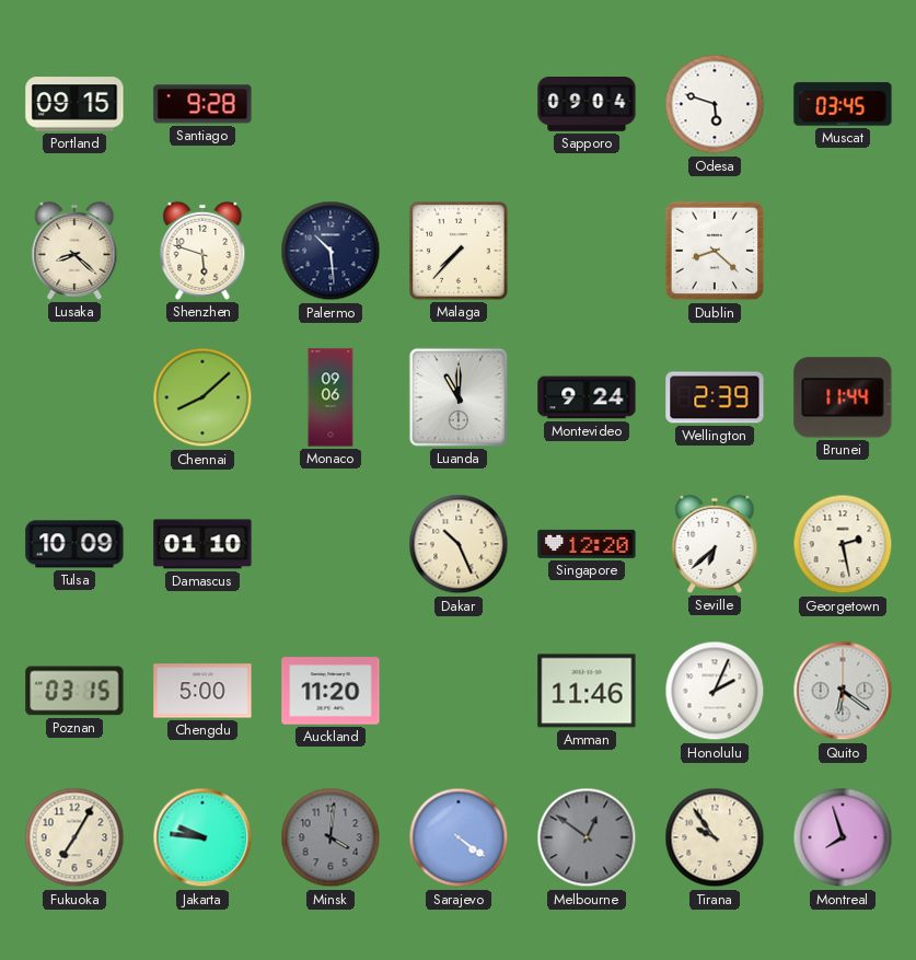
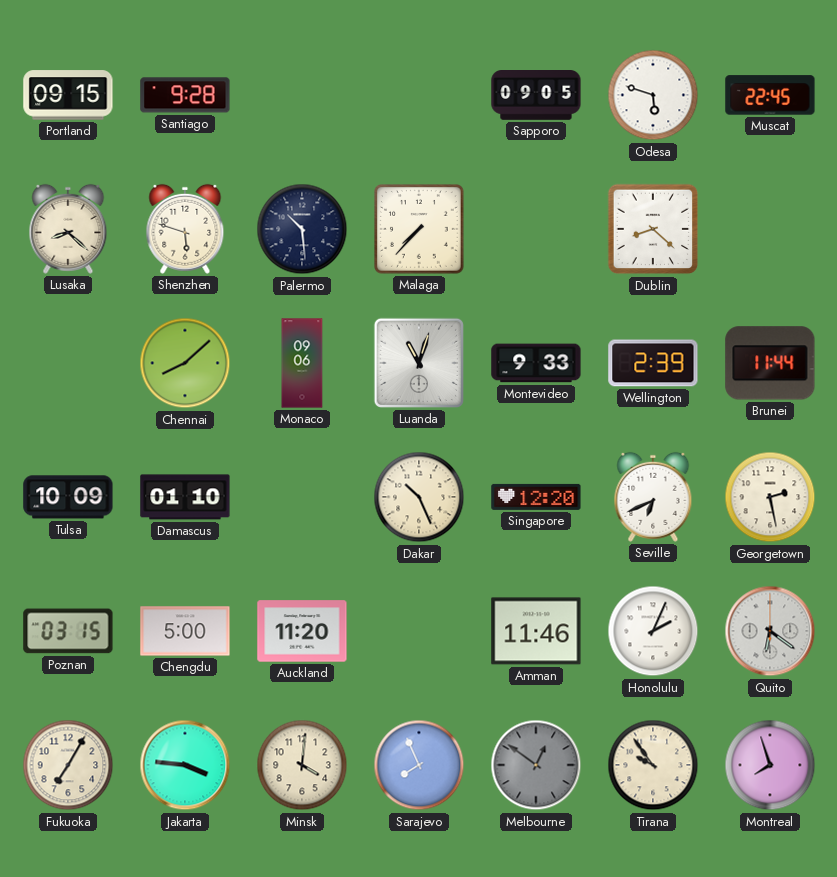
Sapporo: 09:04 -> 09:05
Muscat: 03:45 -> 22:45
Luanda: 11:00 -> 11:03
Montevideo: 9:24 -> 9:33
Seville: 6:38 -> 6:41
Jakarta: 9:46 -> 3:46
Minsk dial: grey -> cream
Sarajevo: 4:21 -> 7:56
